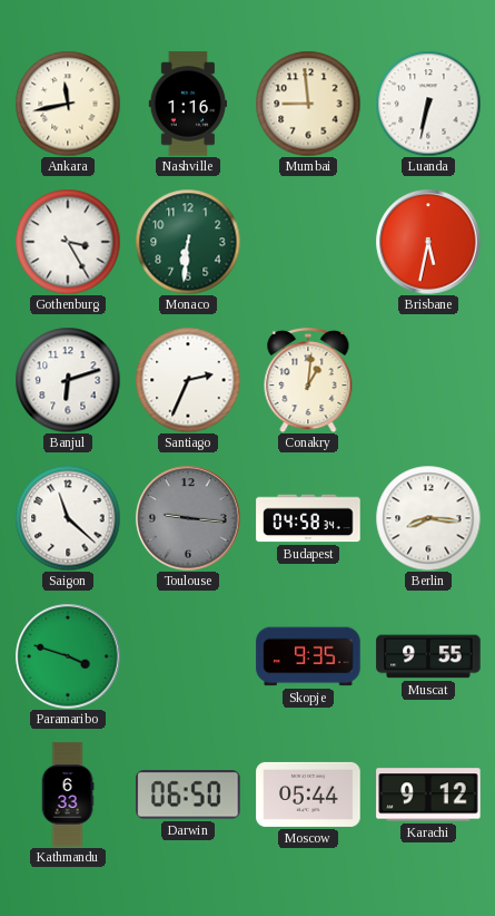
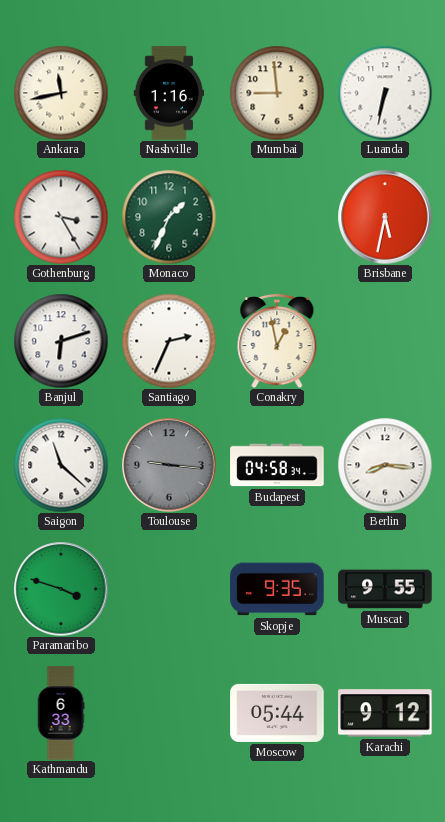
Monaco: 6:31 -> 1:34
Conakry: 1:01 -> 12:58
Darwin: 06:50 -> none
